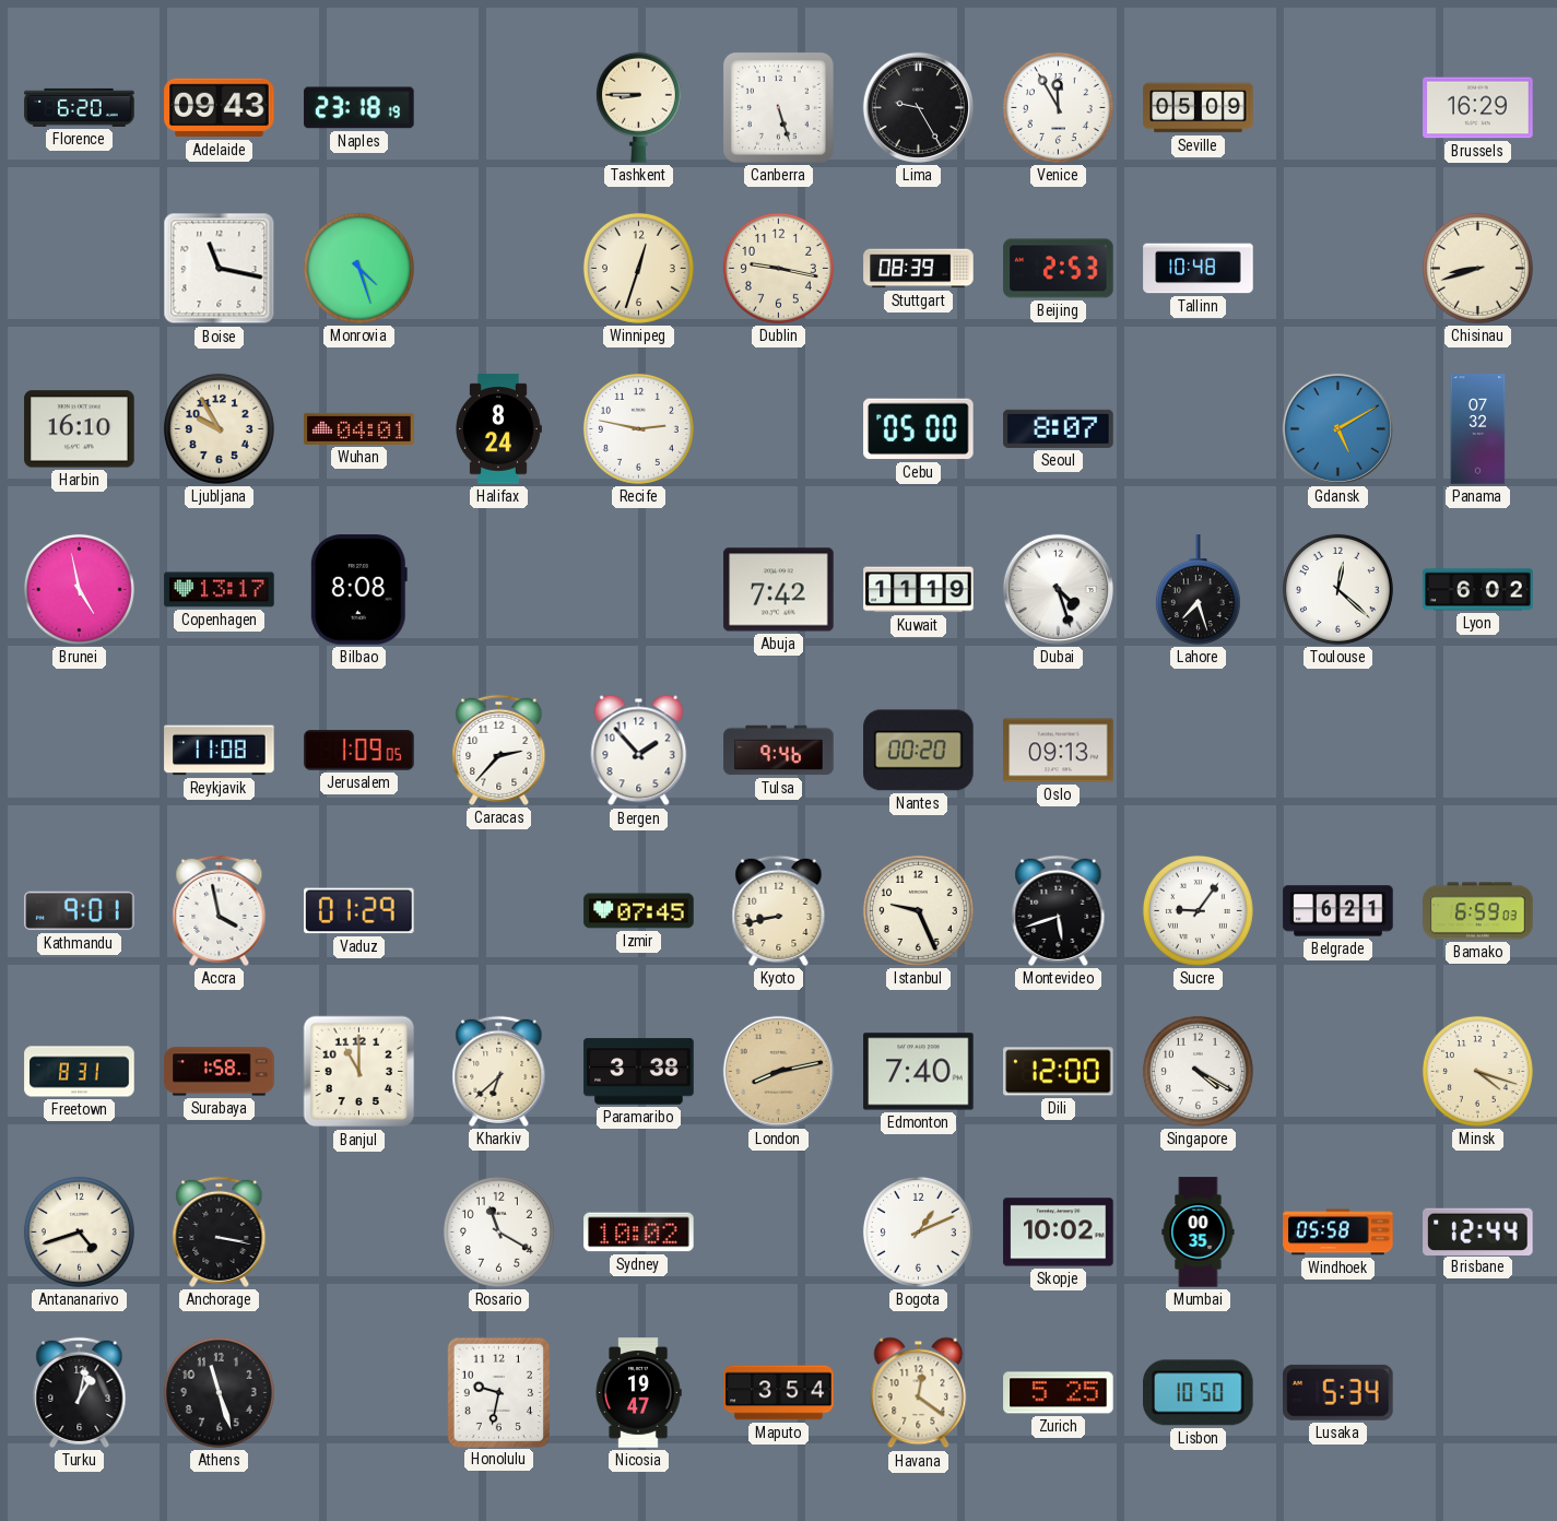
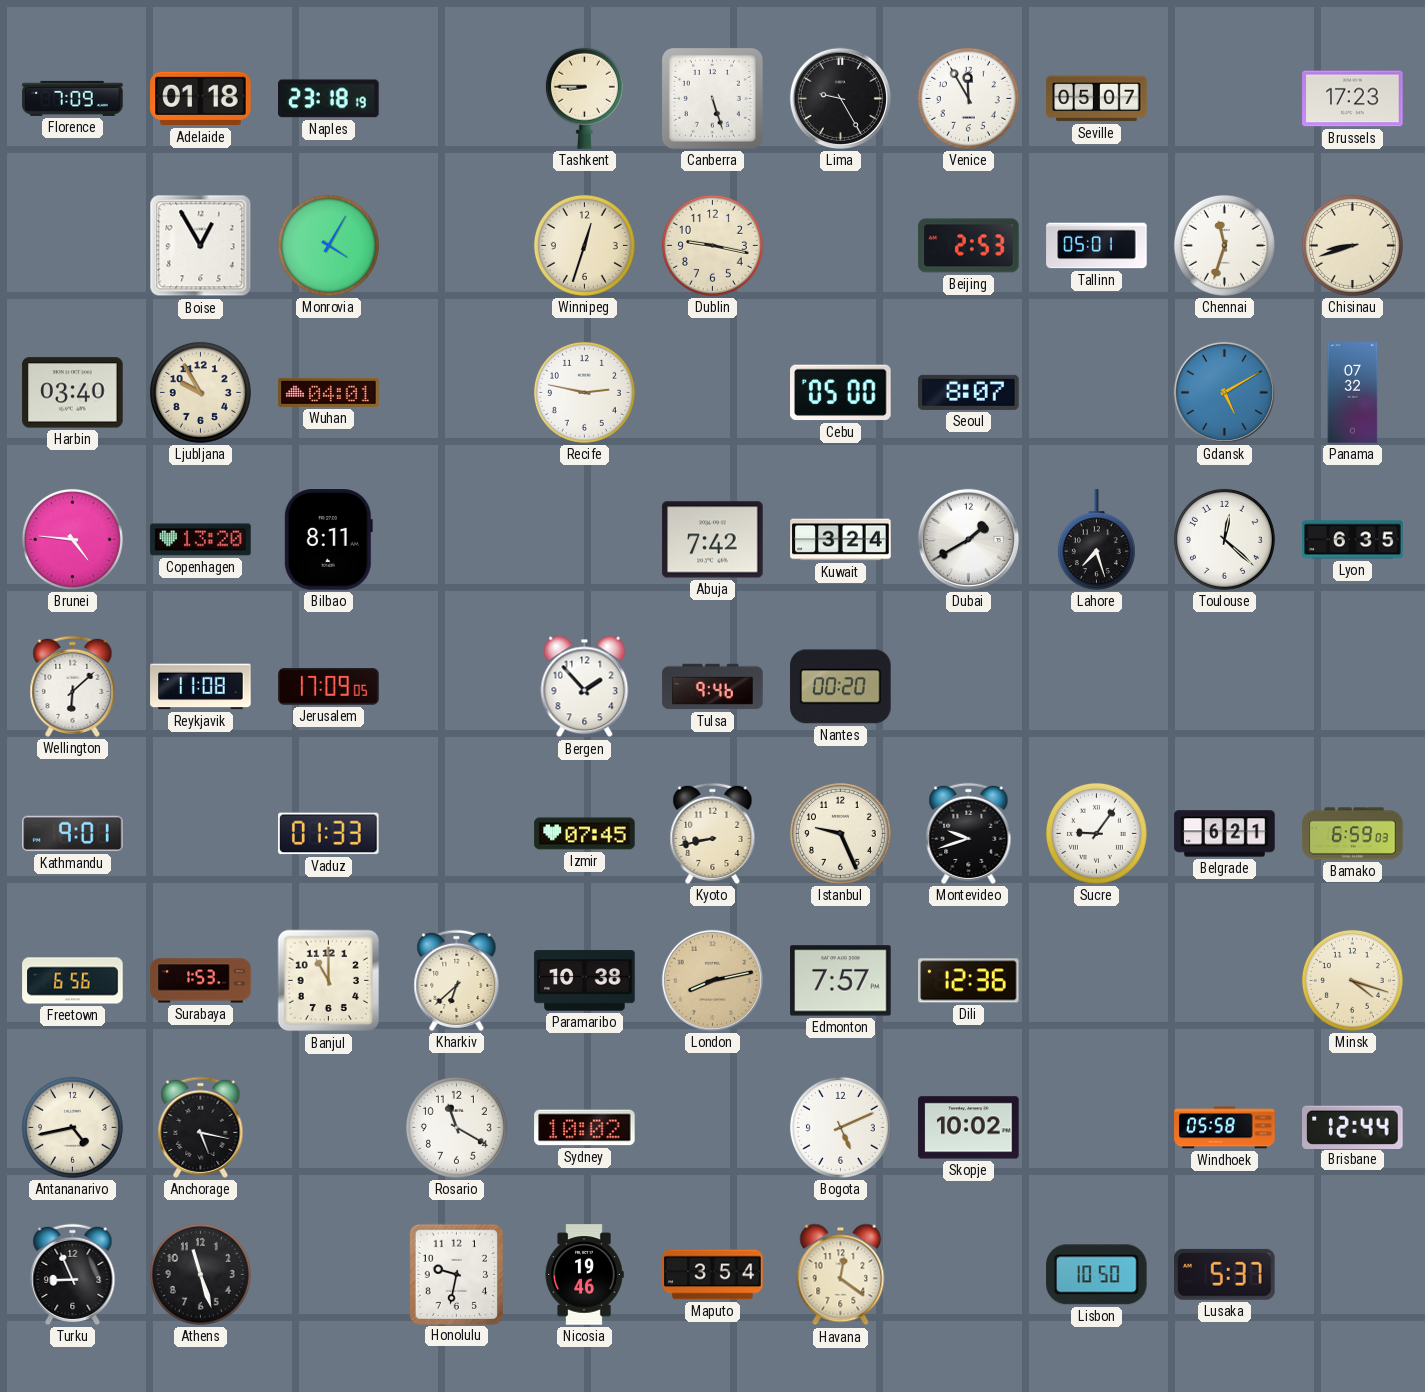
Florence: 6:20 -> 7:09
Adelaide: 09:43 -> 01:18
Seville: 05:09 -> 05:07
Brussels: 16:29 -> 17:23
Boise: 11:17 -> 12:55
Monrovia: 4:27 -> 4:05
Stuttgart: 08:39 -> none
Tallinn: 10:48 -> 05:01
Chennai: none -> 11:33
Harbin: 16:10 -> 03:40
Halifax: 8:24 -> none
Brunei: 4:58 -> 4:46
Copenhagen: 13:17 -> 13:20
Bilbao: 8:08 -> 8:11
Kuwait: 11:19 -> 3:24
Dubai: 4:27 -> 1:40
Lyon: 6:02 -> 6:35
Wellington: none -> 6:08
Jerusalem: 1:09 -> 17:09
Caracas: 2:37 -> none
Oslo: 09:13 -> none
Accra: 3:58 -> none
Vaduz: 01:29 -> 01:33
Montevideo: 5:42 -> 9:42
Freetown: 8:31 -> 6:56
Surabaya: 1:58 -> 1:53
Paramaribo: 3:38 -> 10:38
Edmonton: 7:40 -> 7:57
Dili: 12:00 -> 12:36
Singapore: 4:20 -> none
Antananarivo: 4:42 -> 4:43
Anchorage: 3:17 -> 5:17
Bogota: 1:11 -> 5:11
Mumbai: 00:35 -> none
Turku: 1:02 -> 8:56
Nicosia: 19:47 -> 19:46
Zurich: 5:25 -> none
Lusaka: 5:34 -> 5:37
